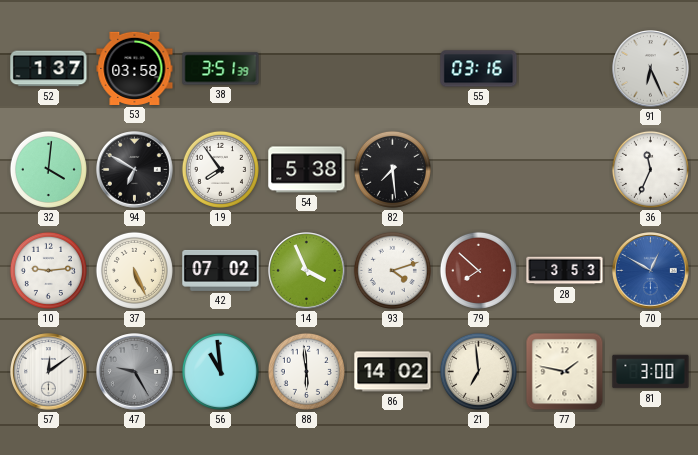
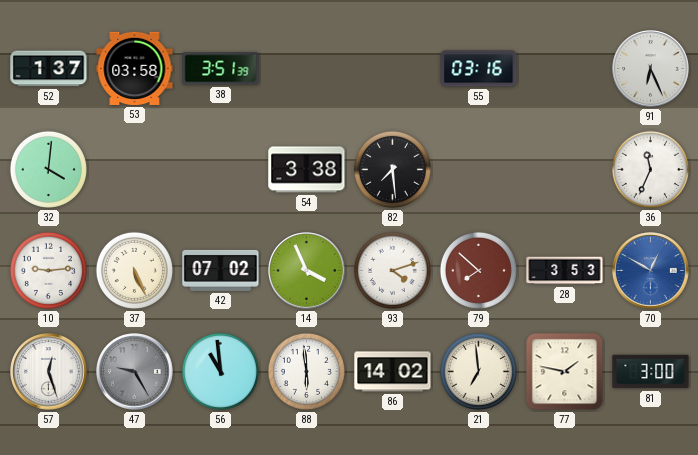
94: 6:50 -> none
19: 7:54 -> none
54: 5:38 -> 3:38
57: 12:09 -> 12:27
